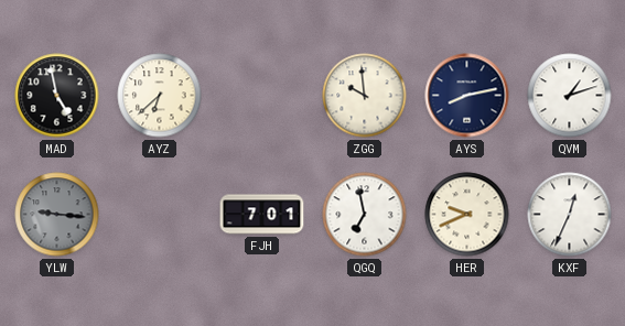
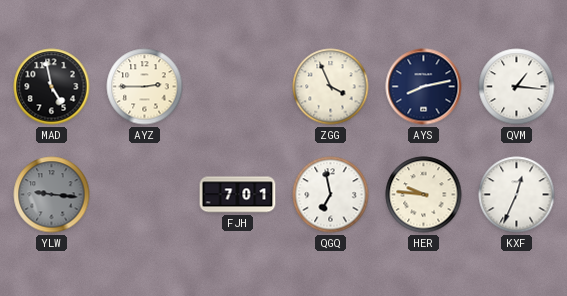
AYZ: 6:38 -> 2:45
ZGG: 9:59 -> 3:56
QVM: 1:12 -> 1:16
HER: 9:41 -> 9:46
